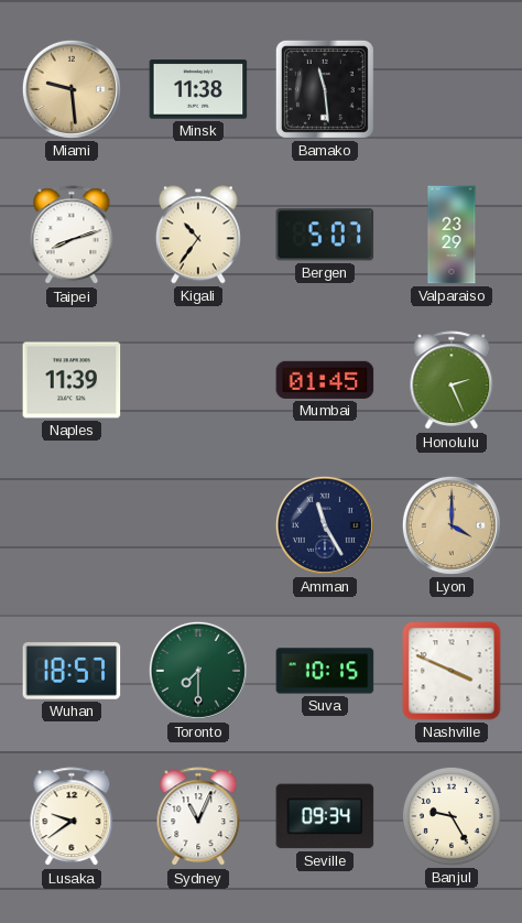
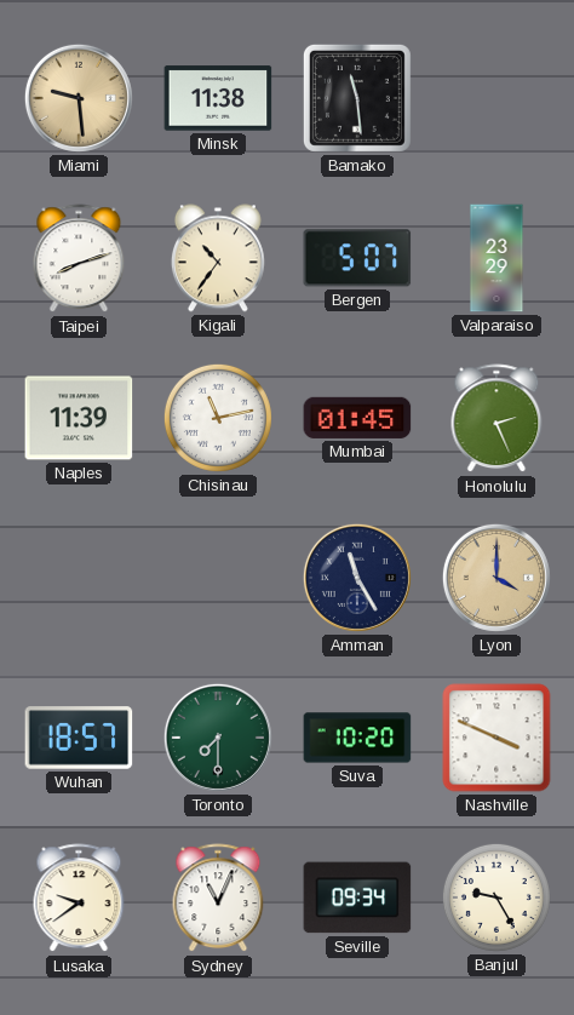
Chisinau: none -> 11:13
Suva: 10:15 -> 10:20
